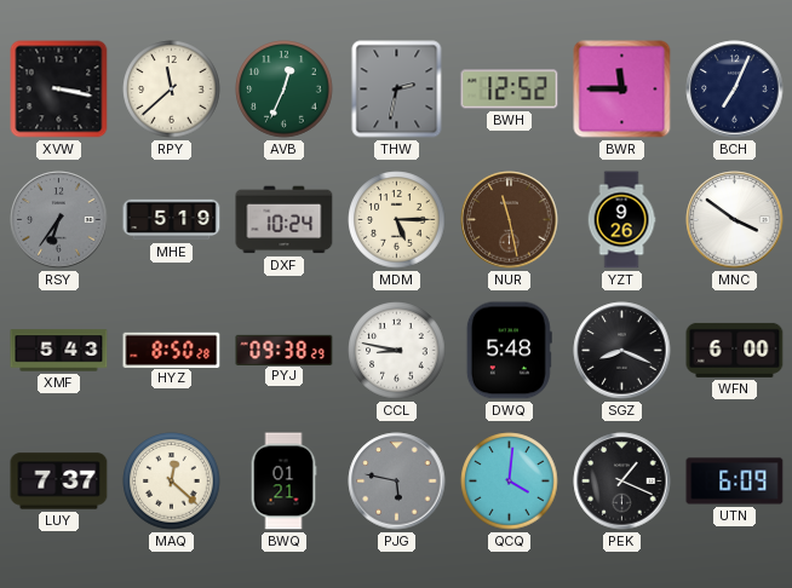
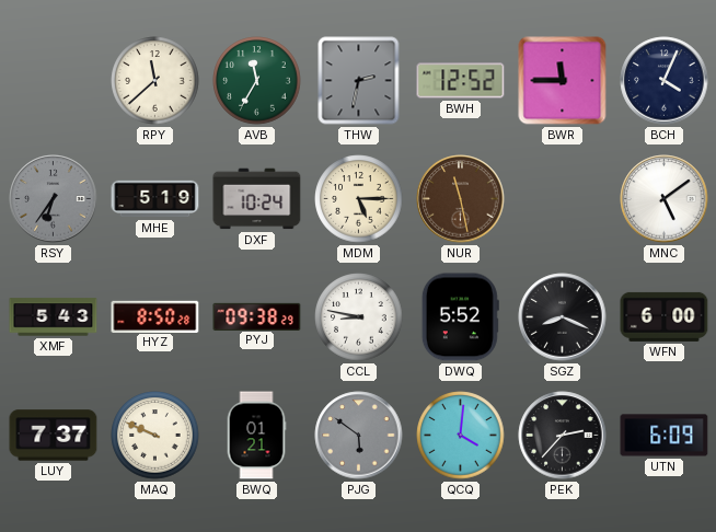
XVW: 3:17 -> none
AVB: 12:34 -> 11:35
BCH: 7:04 -> 4:04
YZT: 9:26 -> none
MNC: 3:51 -> 5:09
DWQ: 5:48 -> 5:52
MAQ: 12:22 -> 9:49
PJG: 5:47 -> 5:51
PEK: 1:19 -> 2:37
